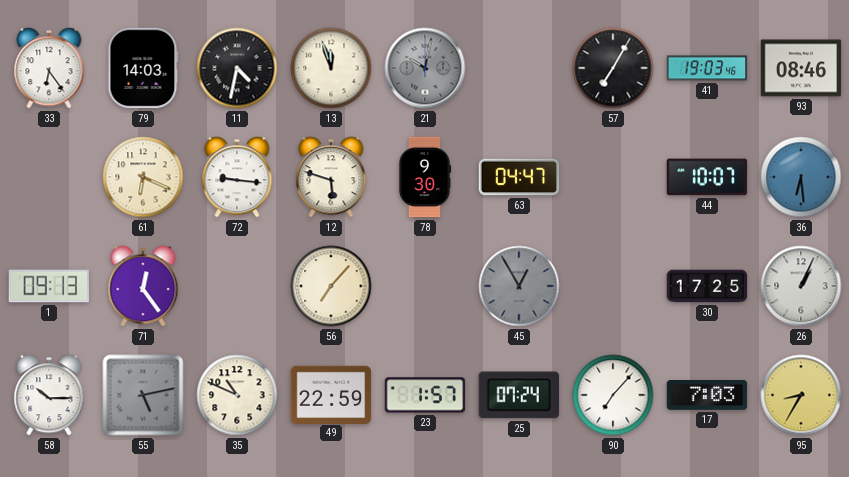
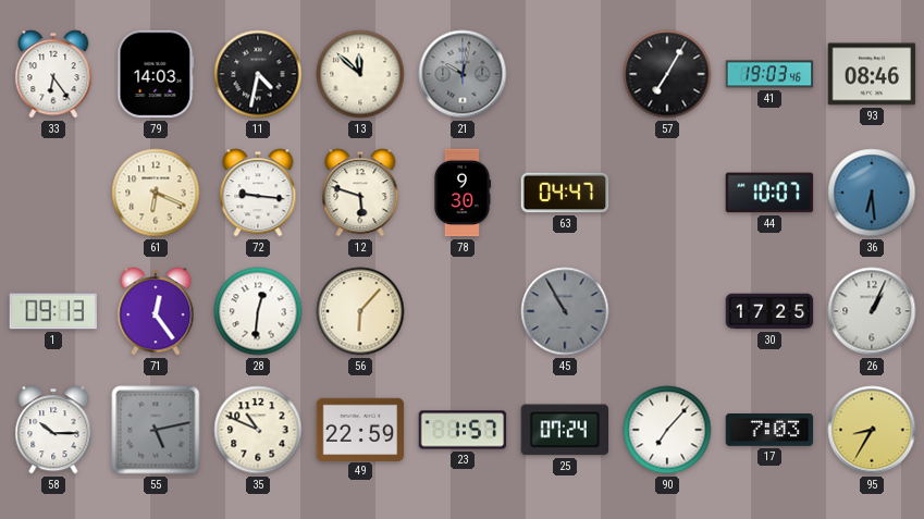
13: 11:57 -> 11:52
28: none -> 12:31
56: 7:07 -> 6:07
45: 12:55 -> 10:55
